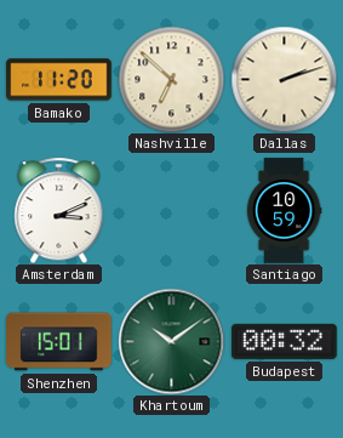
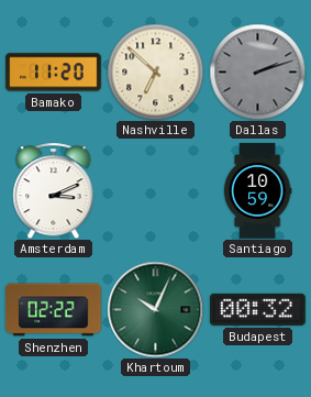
Dallas dial: cream -> grey
Shenzhen: 15:01 -> 02:22
Khartoum: 10:09 -> 10:04
